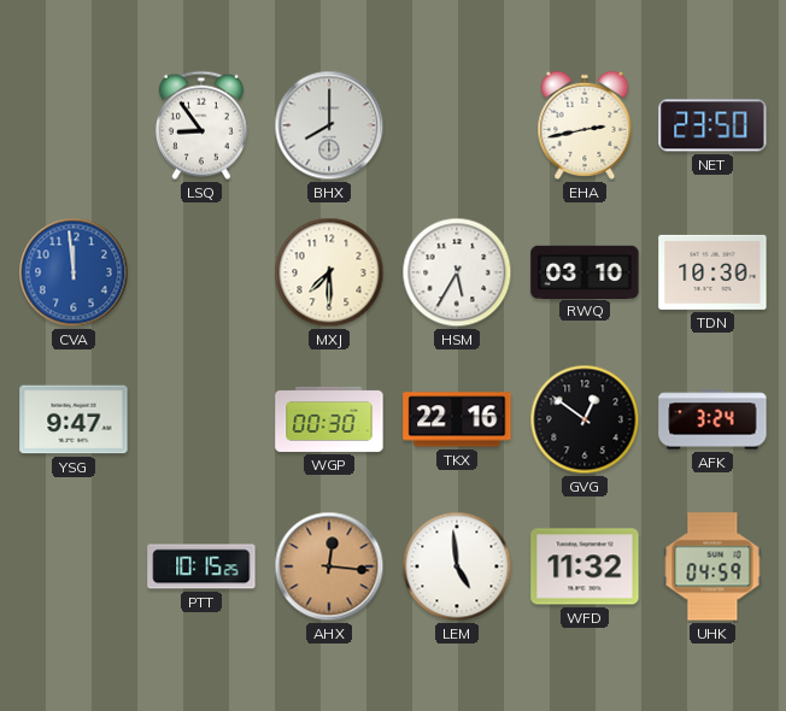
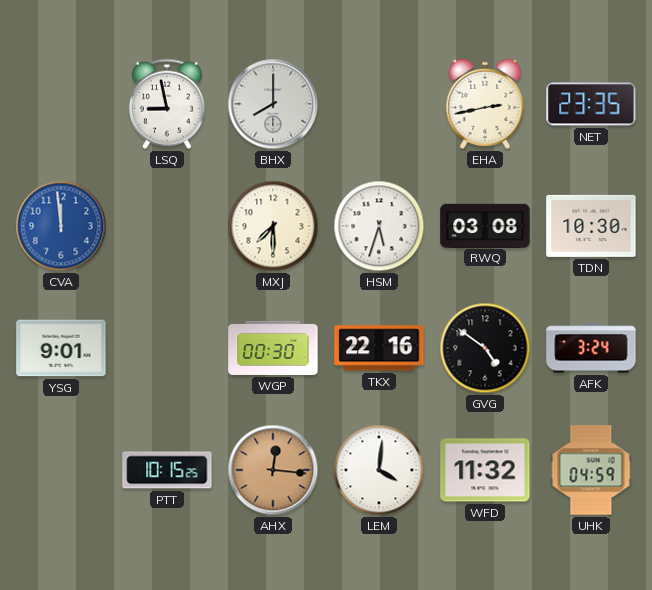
LSQ: 8:54 -> 8:58
NET: 23:50 -> 23:35
HSM: 5:35 -> 5:33
RWQ: 03:10 -> 03:08
YSG: 9:47 -> 9:01
GVG: 12:51 -> 4:51
LEM: 4:59 -> 4:01
